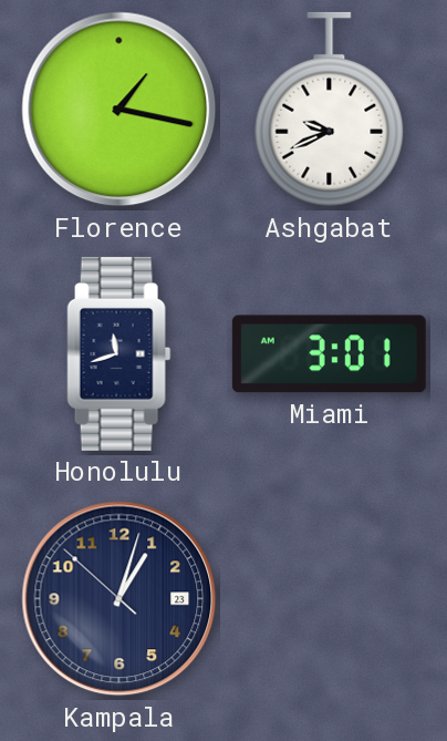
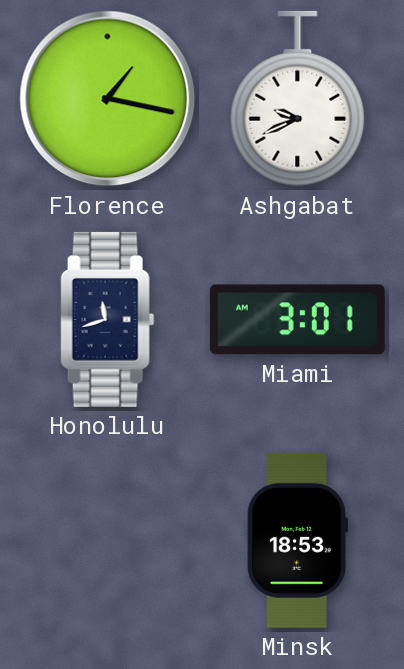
Kampala: 1:02 -> none
Minsk: none -> 18:53
